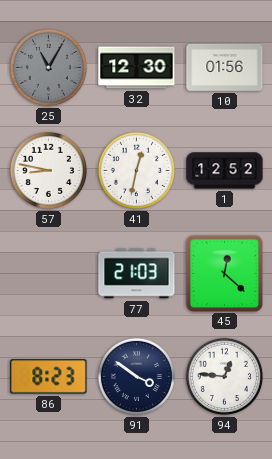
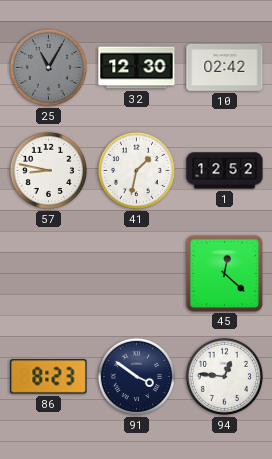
10: 01:56 -> 02:42
41: 12:32 -> 1:32
77: 21:03 -> none
